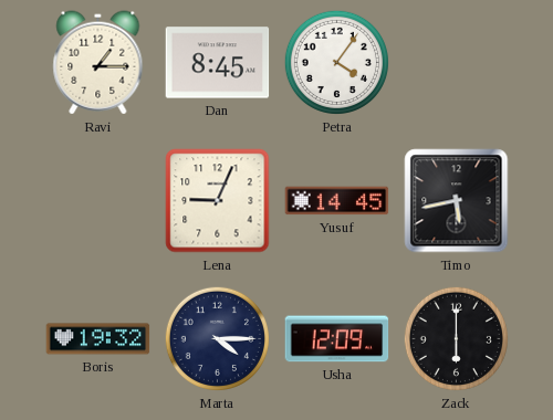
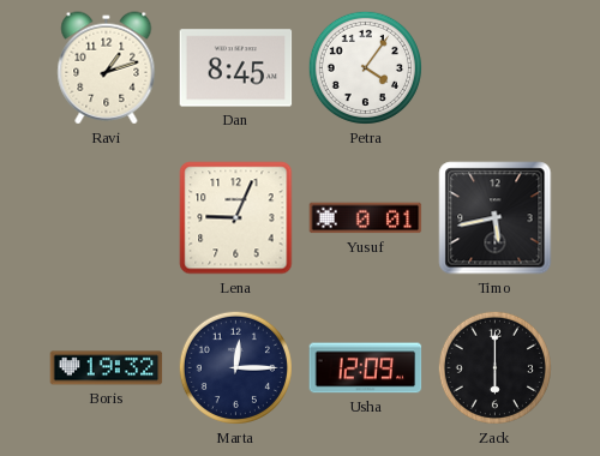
Ravi: 1:15 -> 1:12
Yusuf: 14:45 -> 0:01
Marta: 4:15 -> 12:15
